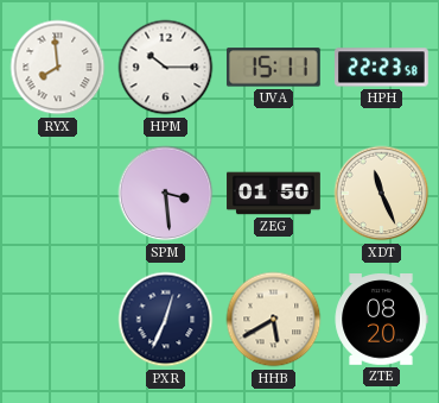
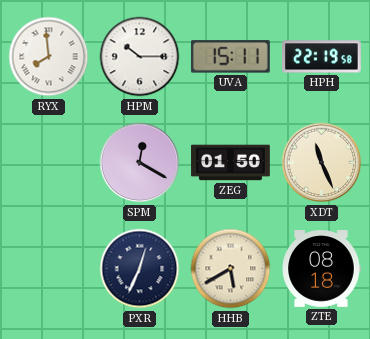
HPH: 22:23 -> 22:19
SPM: 3:29 -> 12:20
ZTE: 08:20 -> 08:18
